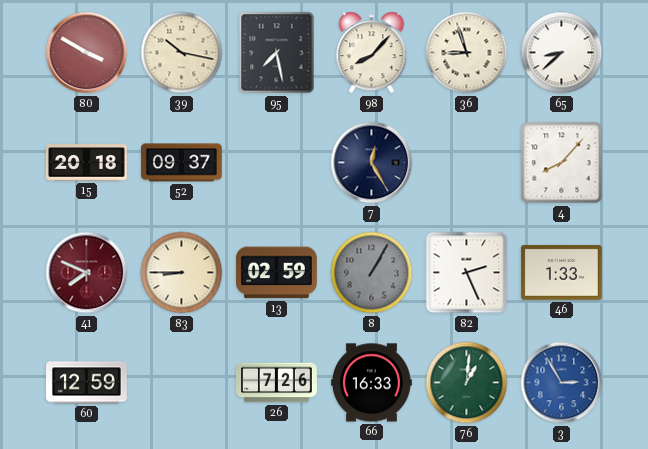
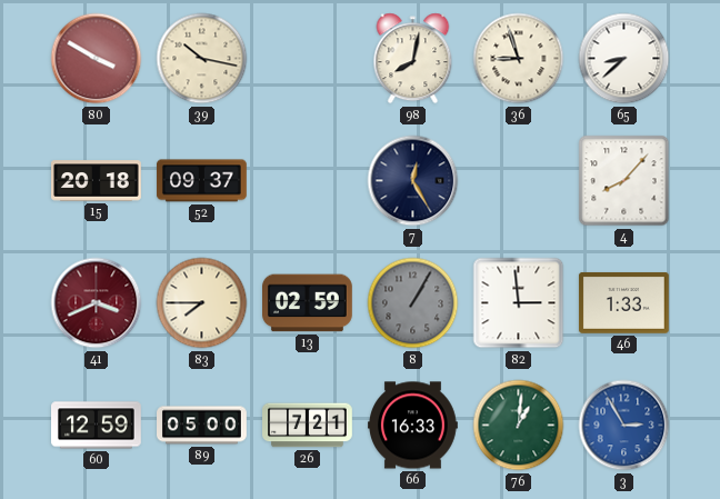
95: 7:28 -> none
98: 8:07 -> 8:02
41: 7:49 -> 3:41
83: 8:45 -> 7:45
82: 2:26 -> 2:59
89: none -> 05:00
26: 7:26 -> 7:21
